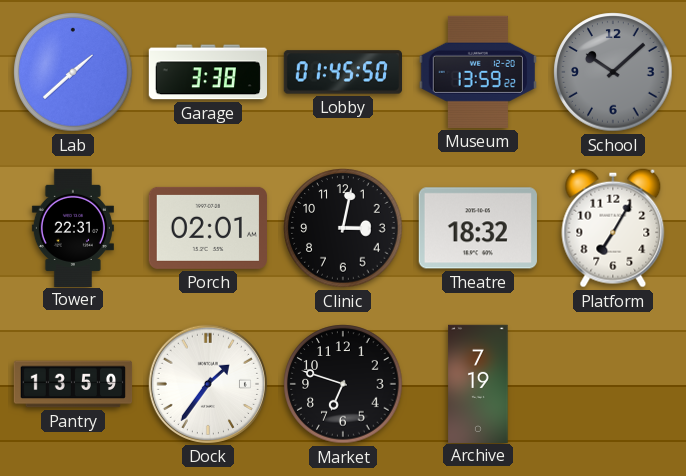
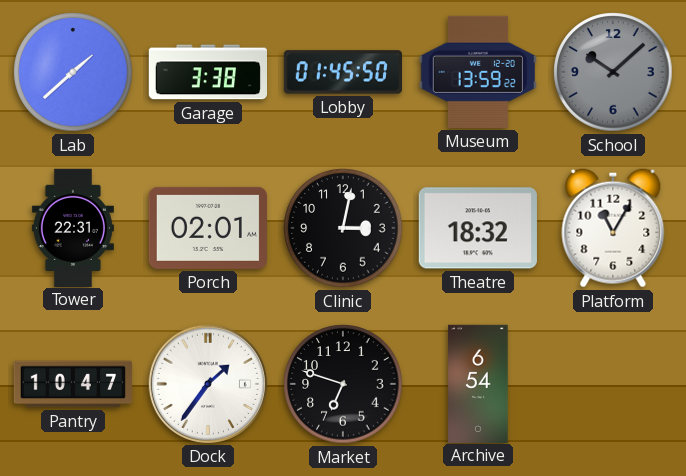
Platform: 7:05 -> 11:05
Pantry: 13:59 -> 10:47
Archive: 7:19 -> 6:54
